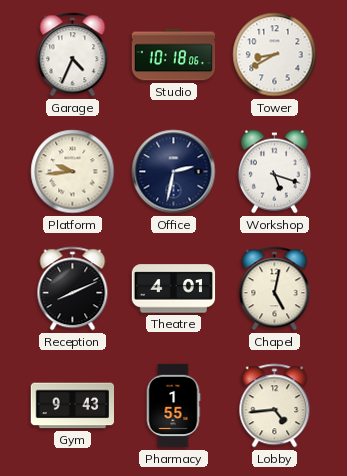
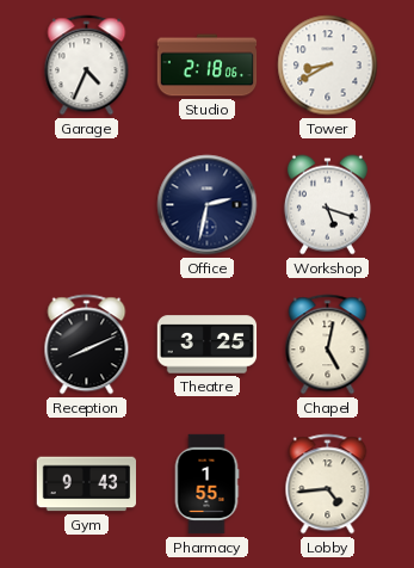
Studio: 10:18 -> 2:18
Platform: 9:44 -> none
Theatre: 4:01 -> 3:25
